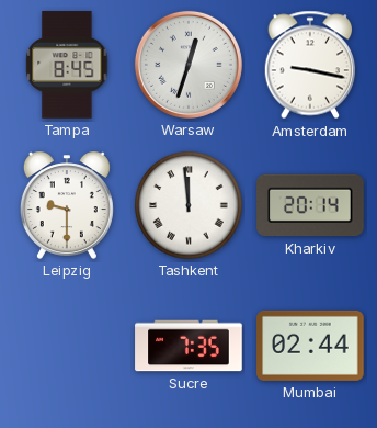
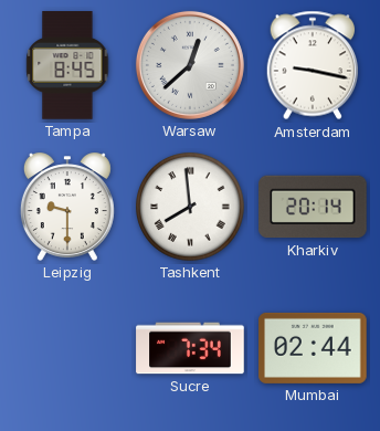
Warsaw: 12:33 -> 12:38
Tashkent: 11:59 -> 7:59
Sucre: 7:35 -> 7:34
